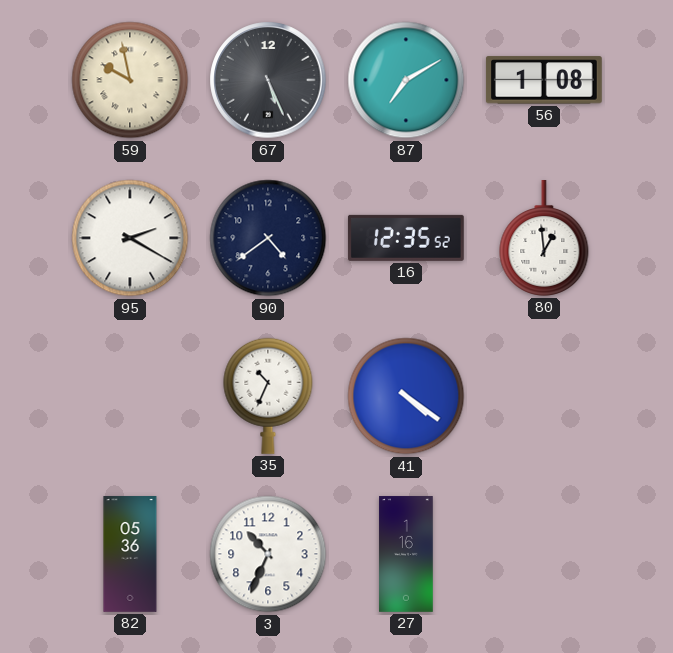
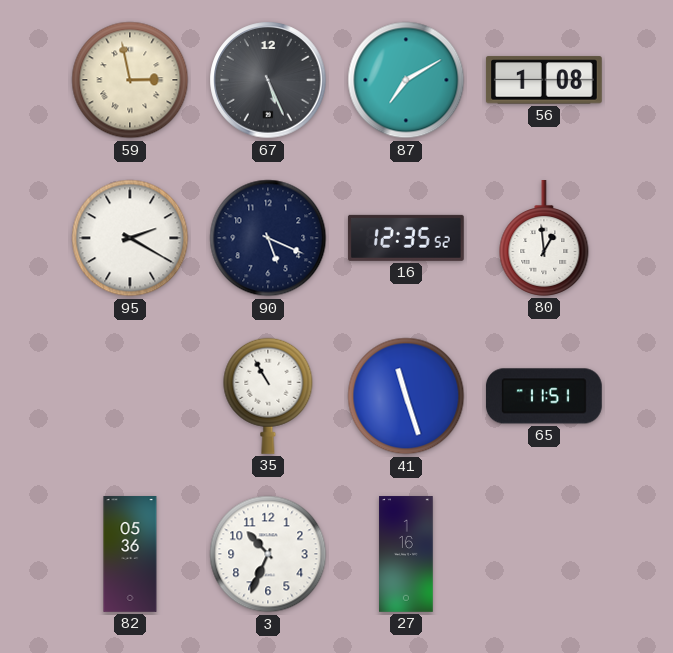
59: 9:58 -> 2:58
90: 4:39 -> 5:19
35: 10:34 -> 10:55
41: 4:21 -> 11:27
65: none -> 11:51
